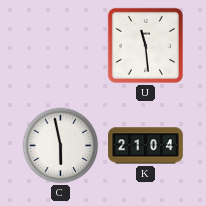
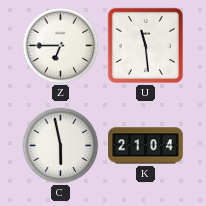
Z: none -> 6:45
